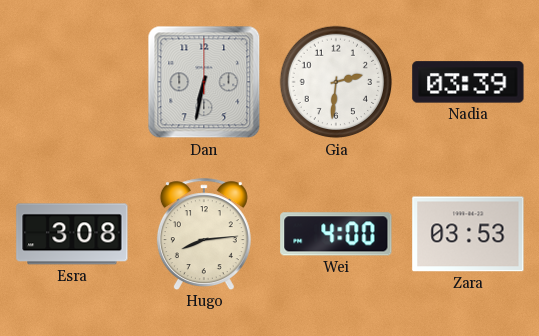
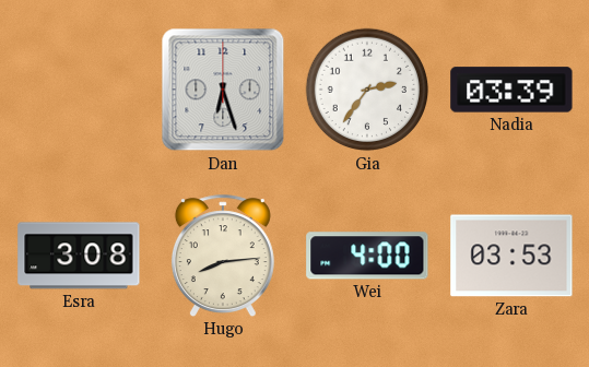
Dan: 6:32 -> 6:27
Gia: 2:31 -> 2:36
